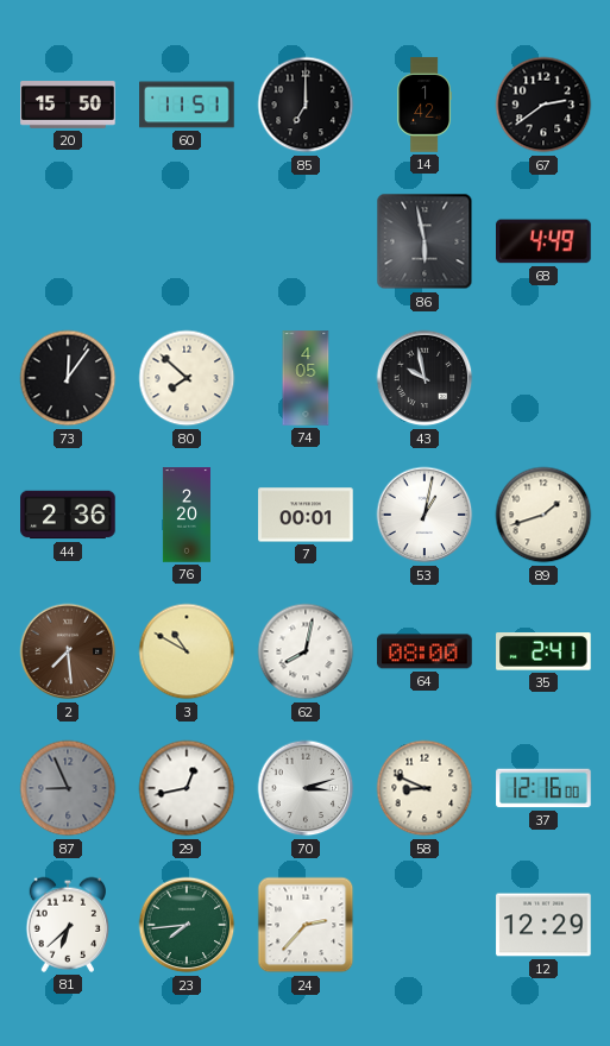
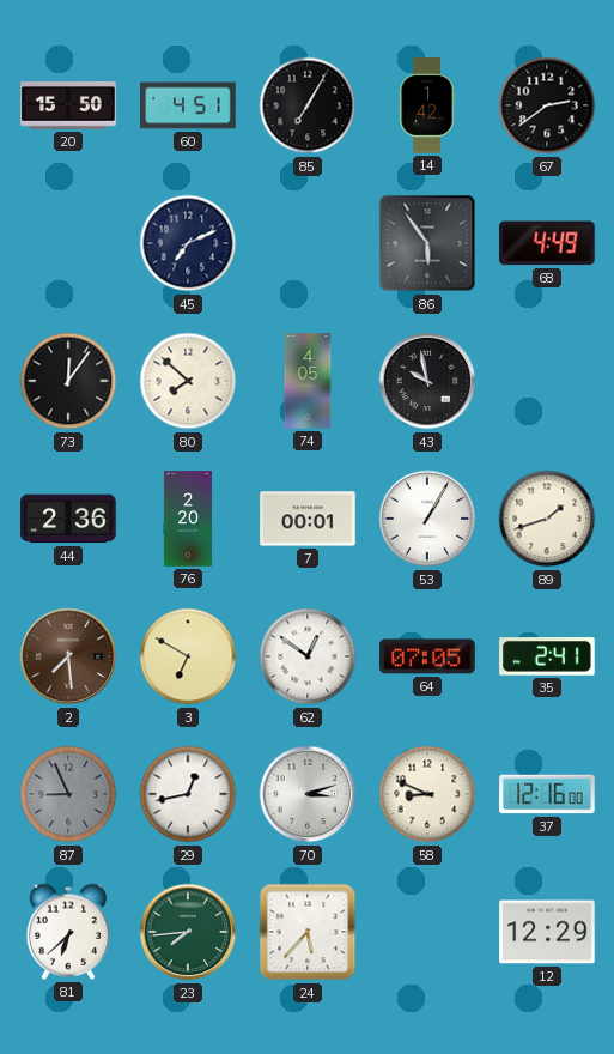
60: 11:51 -> 4:51
85: 7:00 -> 7:05
45: none -> 7:11
86: 5:58 -> 5:54
53: 1:02 -> 1:05
3: 10:50 -> 6:50
62: 8:02 -> 12:51
64: 08:00 -> 07:05
24: 2:37 -> 5:37
